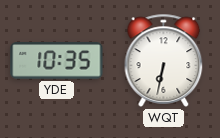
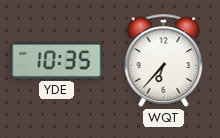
WQT: 6:32 -> 6:37
